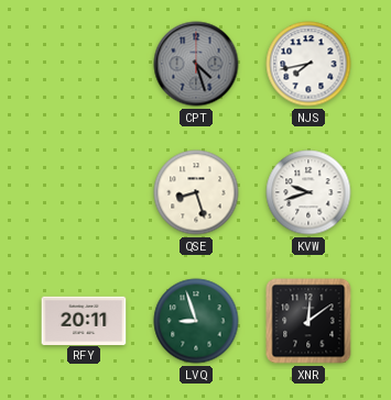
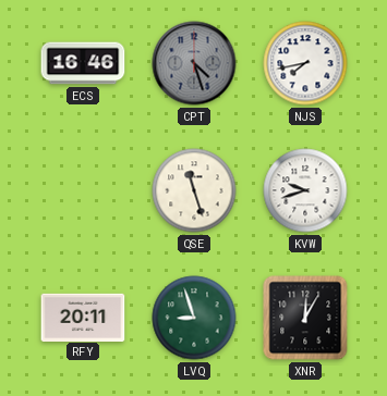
ECS: none -> 16:46
QSE: 8:27 -> 11:27
XNR: 12:09 -> 12:05
